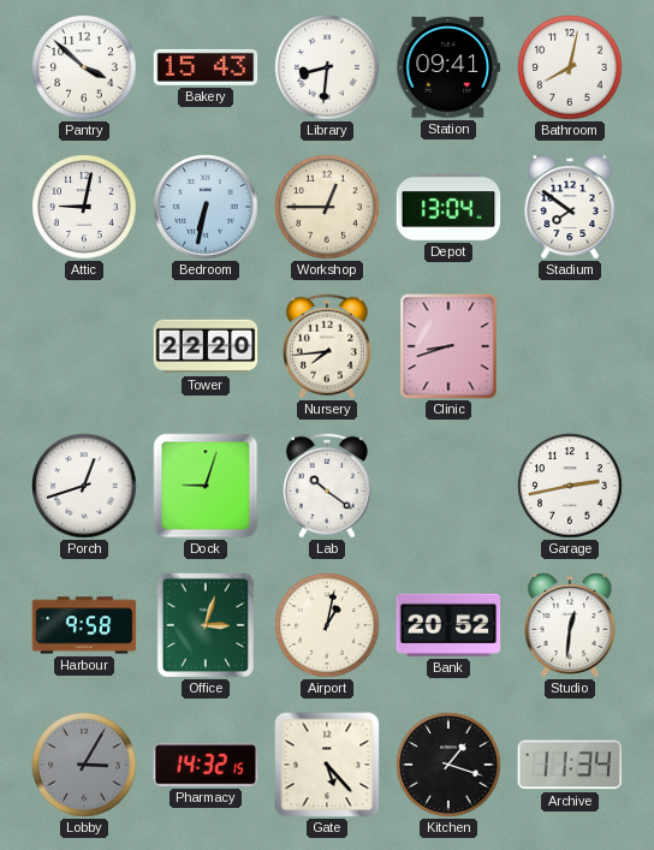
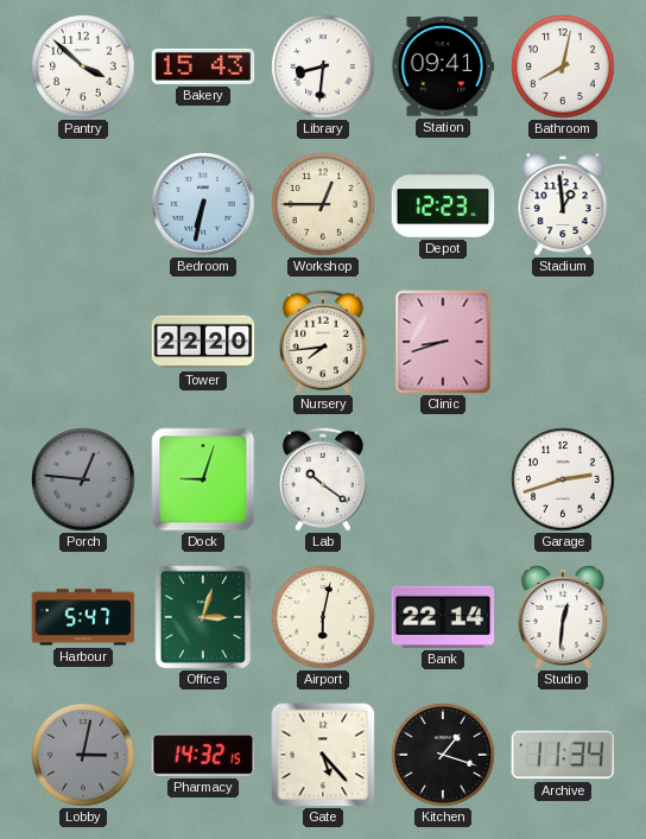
Attic: 9:02 -> none
Depot: 13:04 -> 12:23
Stadium: 7:51 -> 12:59
Porch: 12:42 -> 12:46
Porch dial: white -> grey
Garage: 2:43 -> 2:42
Harbour: 9:58 -> 5:47
Airport: 1:02 -> 6:02
Bank: 20:52 -> 22:14
Lobby: 3:05 -> 3:02
